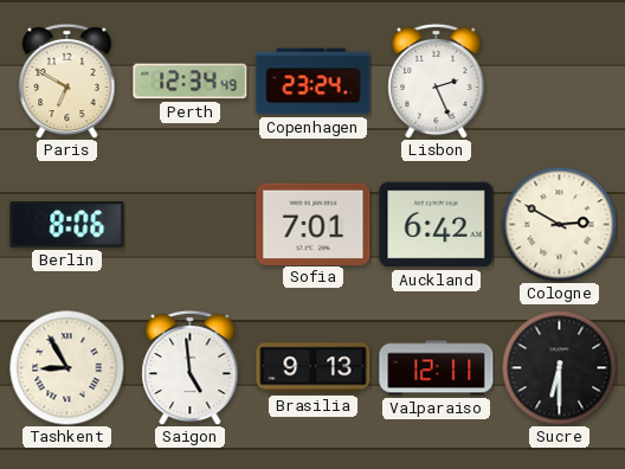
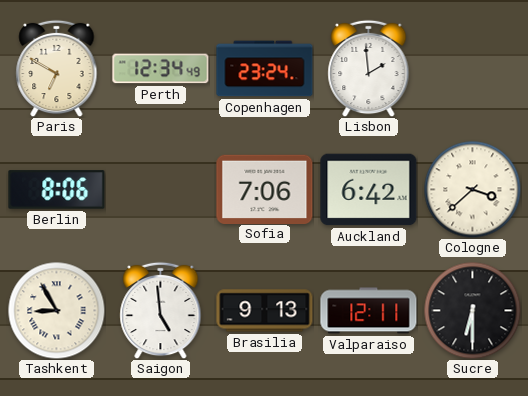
Lisbon: 2:26 -> 1:59
Sofia: 7:01 -> 7:06
Cologne: 2:50 -> 3:38
